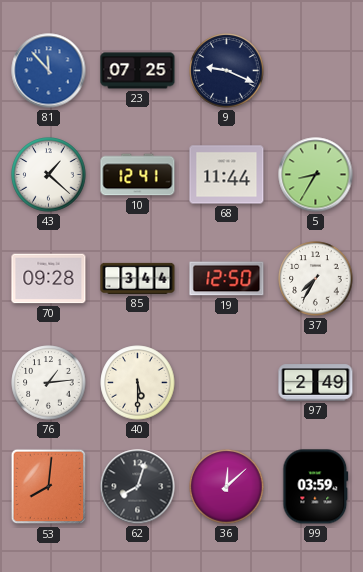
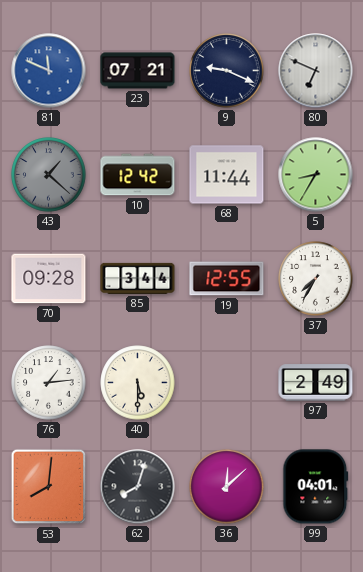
81: 11:53 -> 11:49
23: 07:25 -> 07:21
80: none -> 6:49
43 dial: white -> grey
10: 12:41 -> 12:42
19: 12:50 -> 12:55
99: 03:59 -> 04:01
